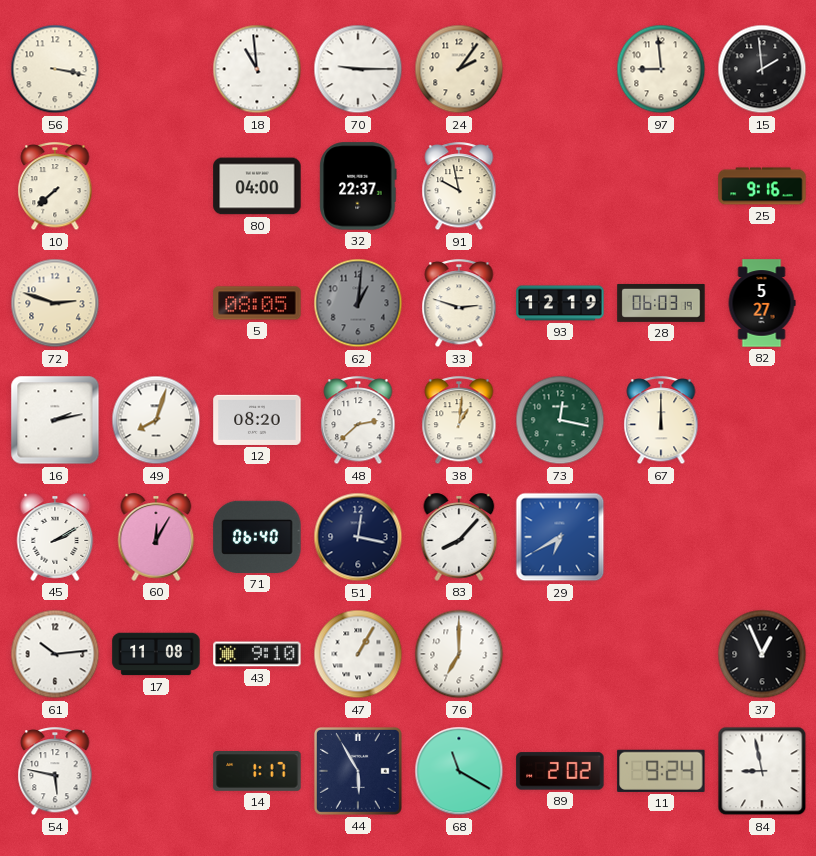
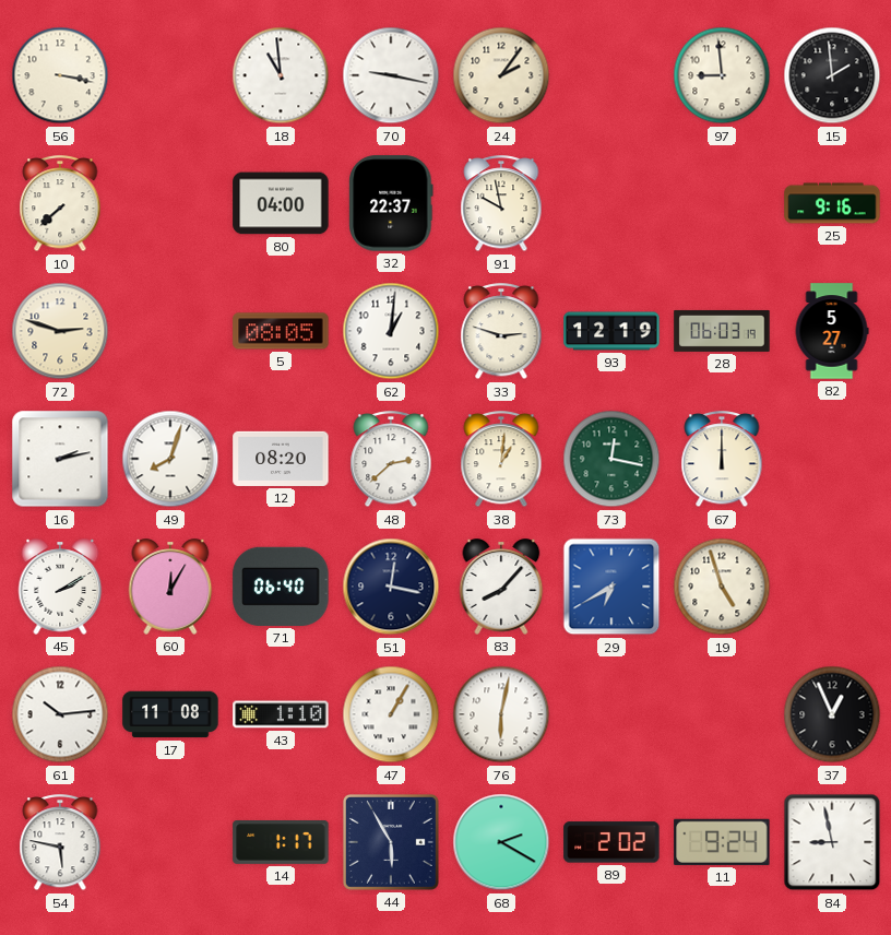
70: 9:15 -> 9:17
62 dial: grey -> white
19: none -> 4:57
43: 9:10 -> 1:10
76: 7:00 -> 6:02
68: 11:20 -> 2:20
